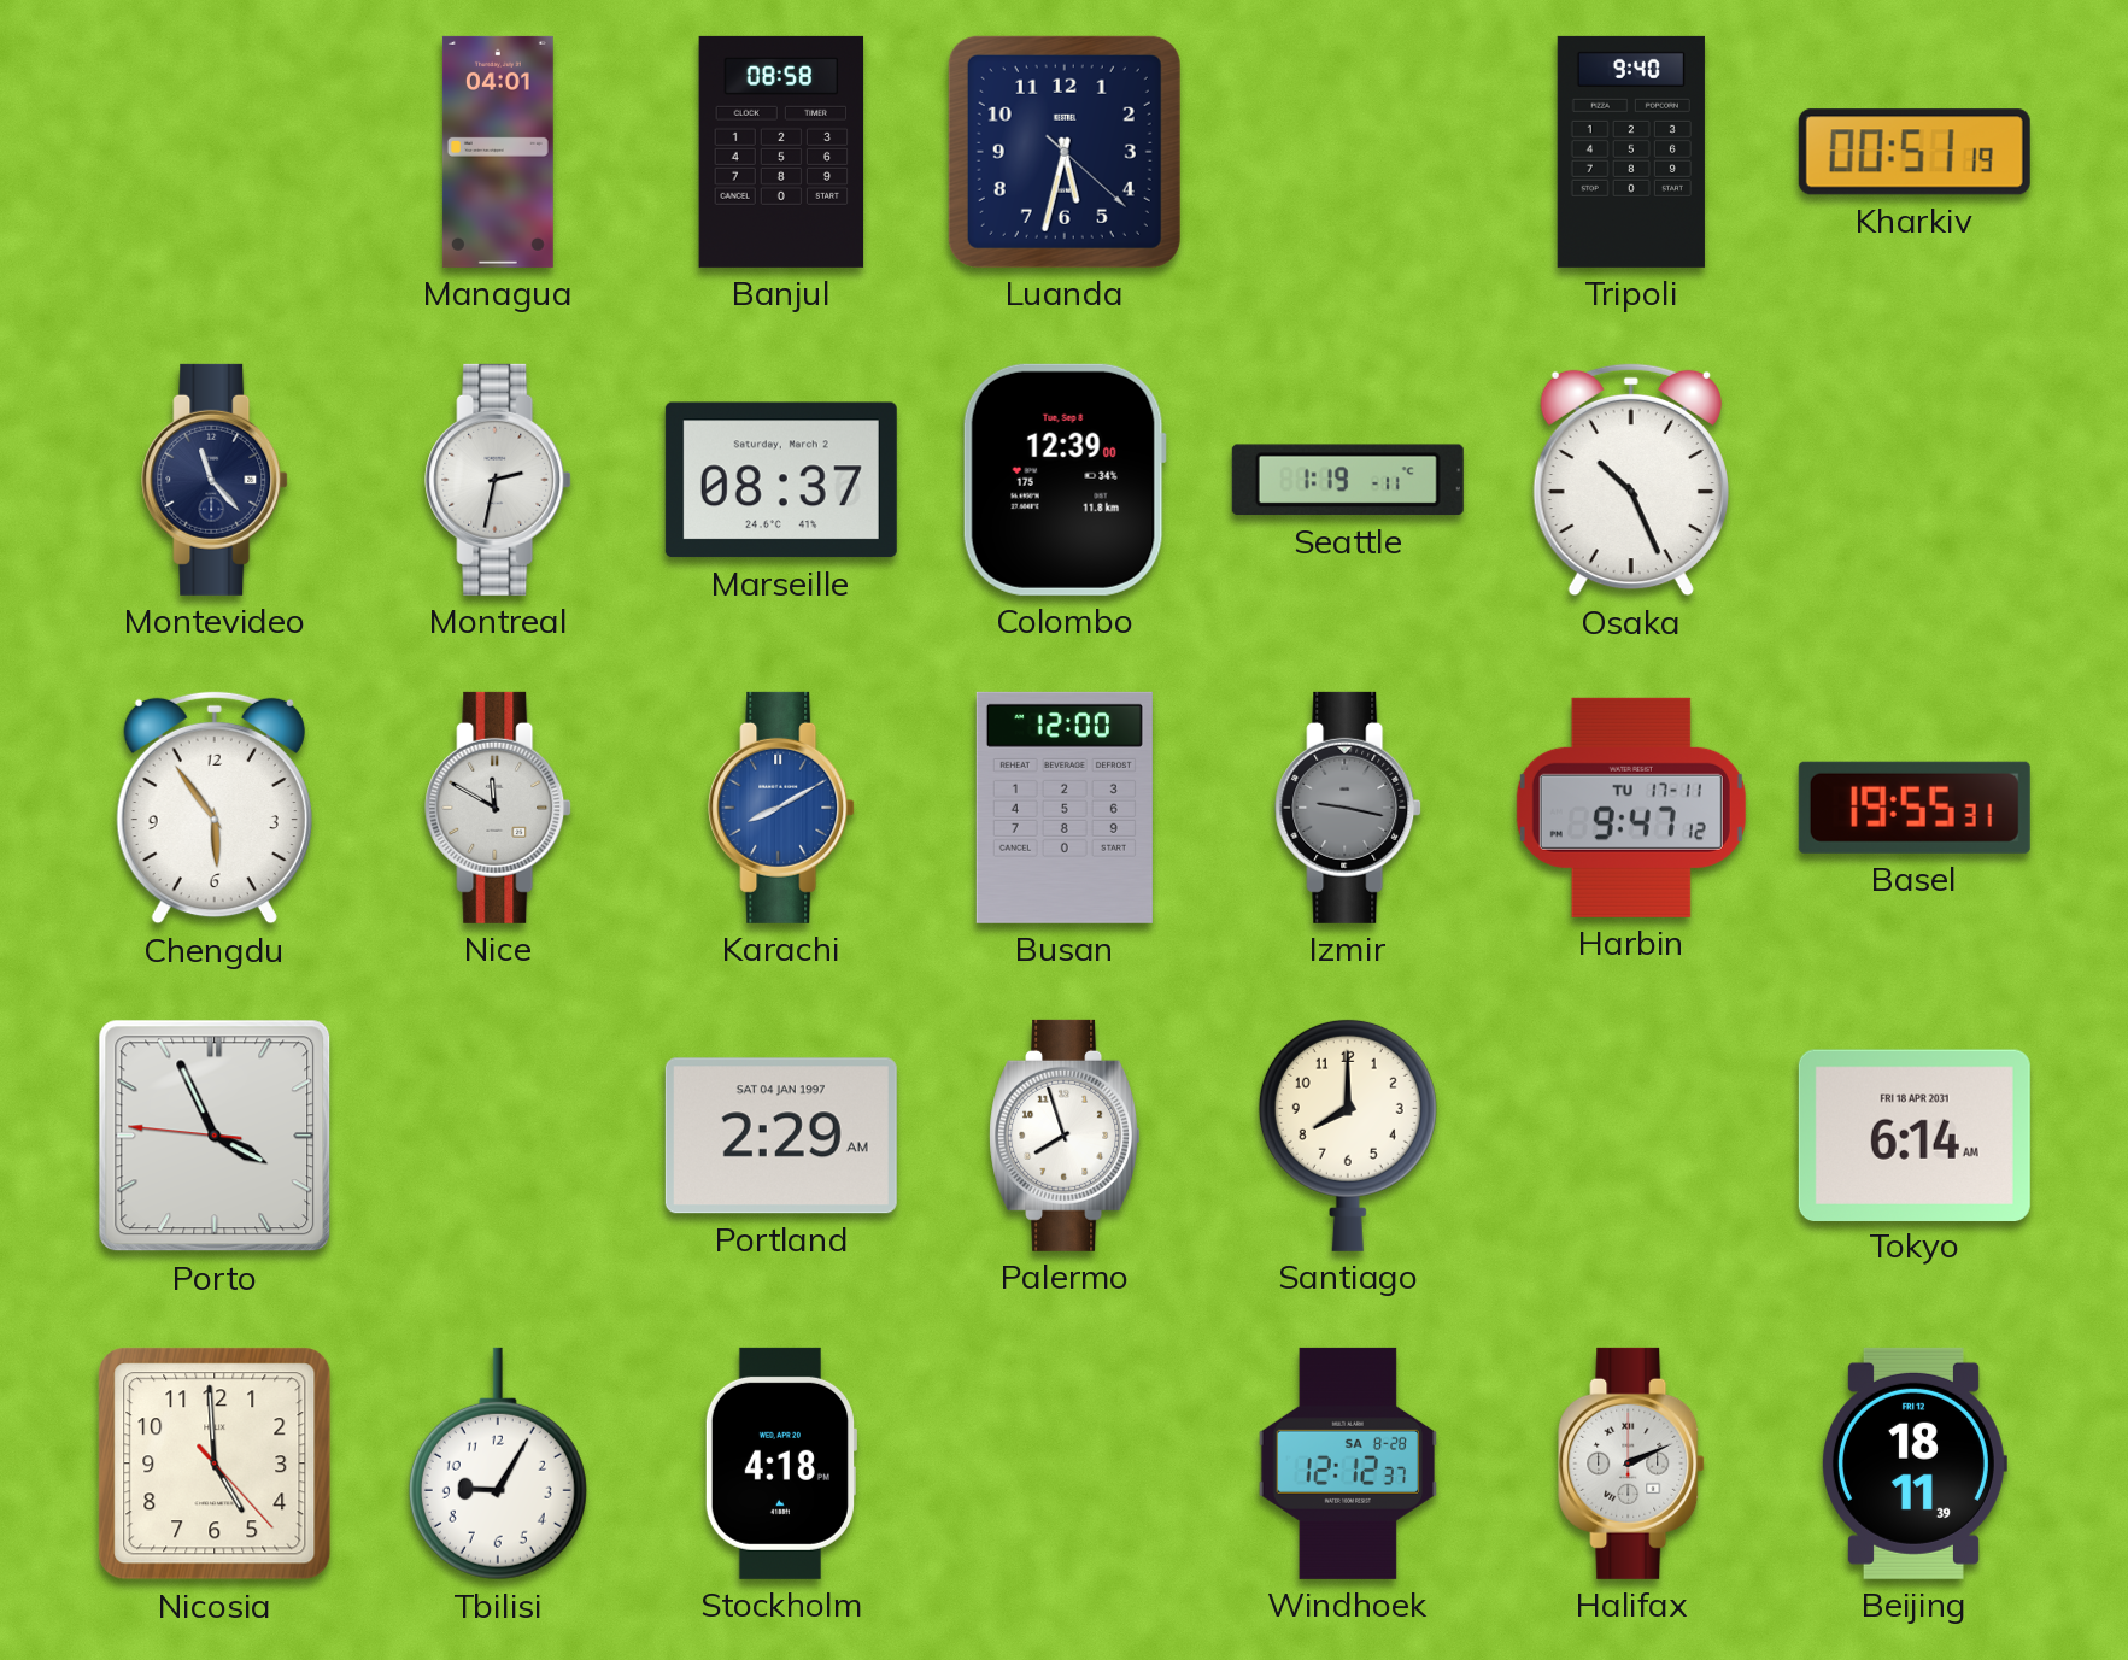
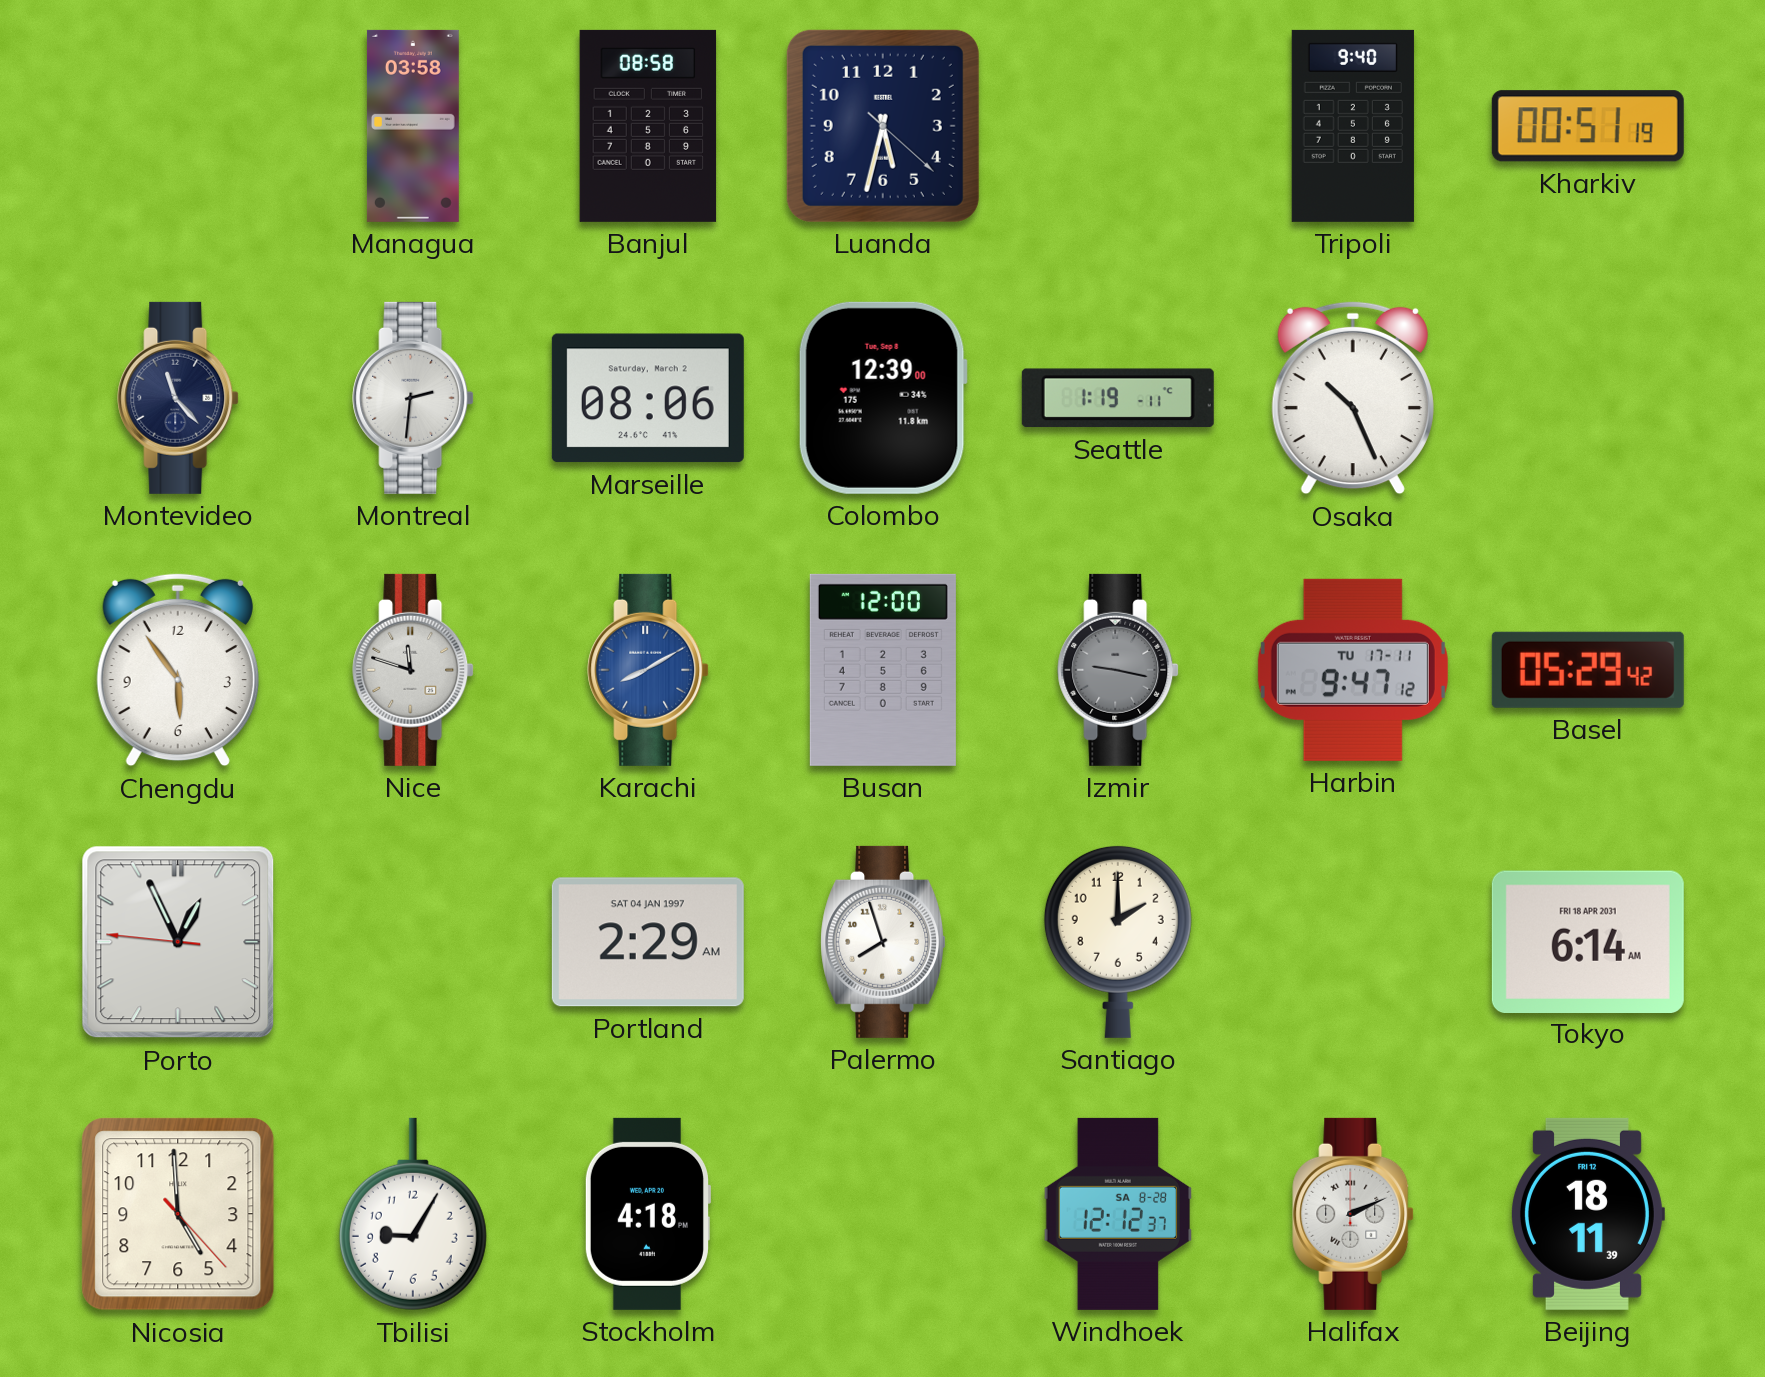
Managua: 04:01 -> 03:58
Montreal: 2:32 -> 2:31
Marseille: 08:37 -> 08:06
Nice: 11:50 -> 11:48
Basel: 19:55 -> 05:29
Porto: 3:55 -> 12:55
Santiago: 8:00 -> 2:00
